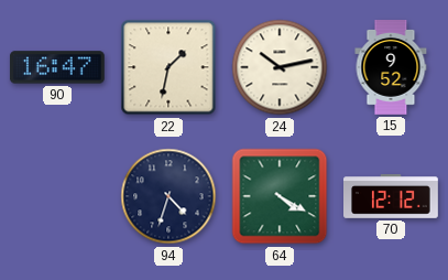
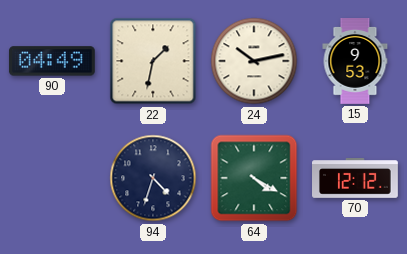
90: 16:47 -> 04:49
15: 9:52 -> 9:53
